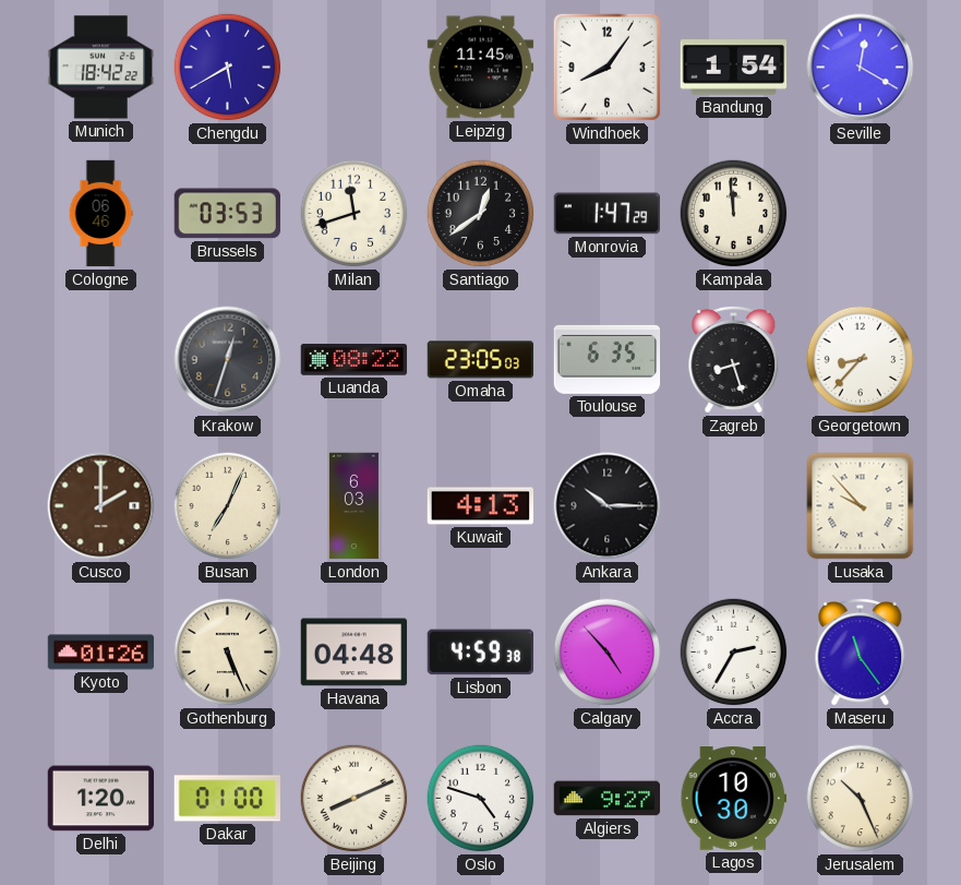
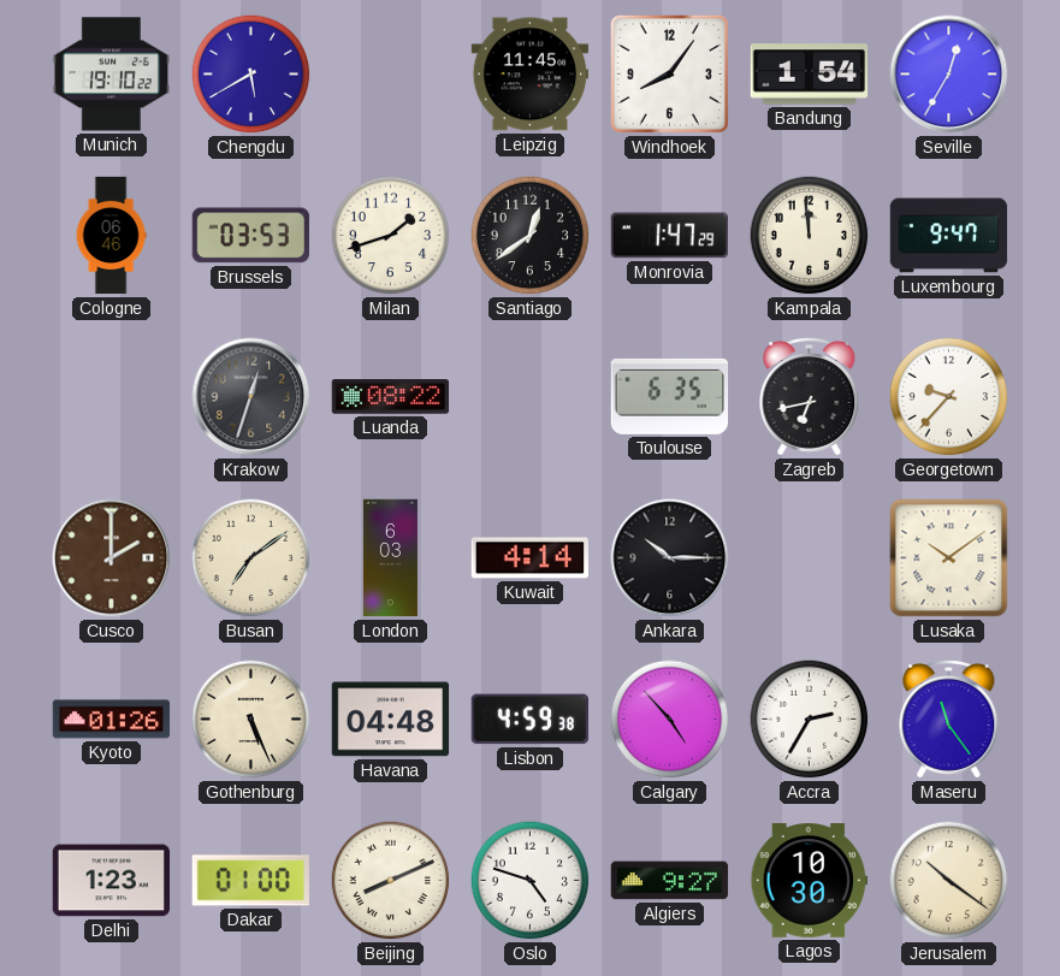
Munich: 18:42 -> 19:10
Seville: 12:20 -> 12:35
Milan: 11:42 -> 1:42
Luxembourg: none -> 9:47
Omaha: 23:05 -> none
Zagreb: 8:27 -> 6:43
Georgetown: 8:37 -> 9:37
Busan: 7:04 -> 7:09
Kuwait: 4:13 -> 4:14
Lusaka: 9:53 -> 10:09
Delhi: 1:20 -> 1:23
Jerusalem: 10:26 -> 10:21
